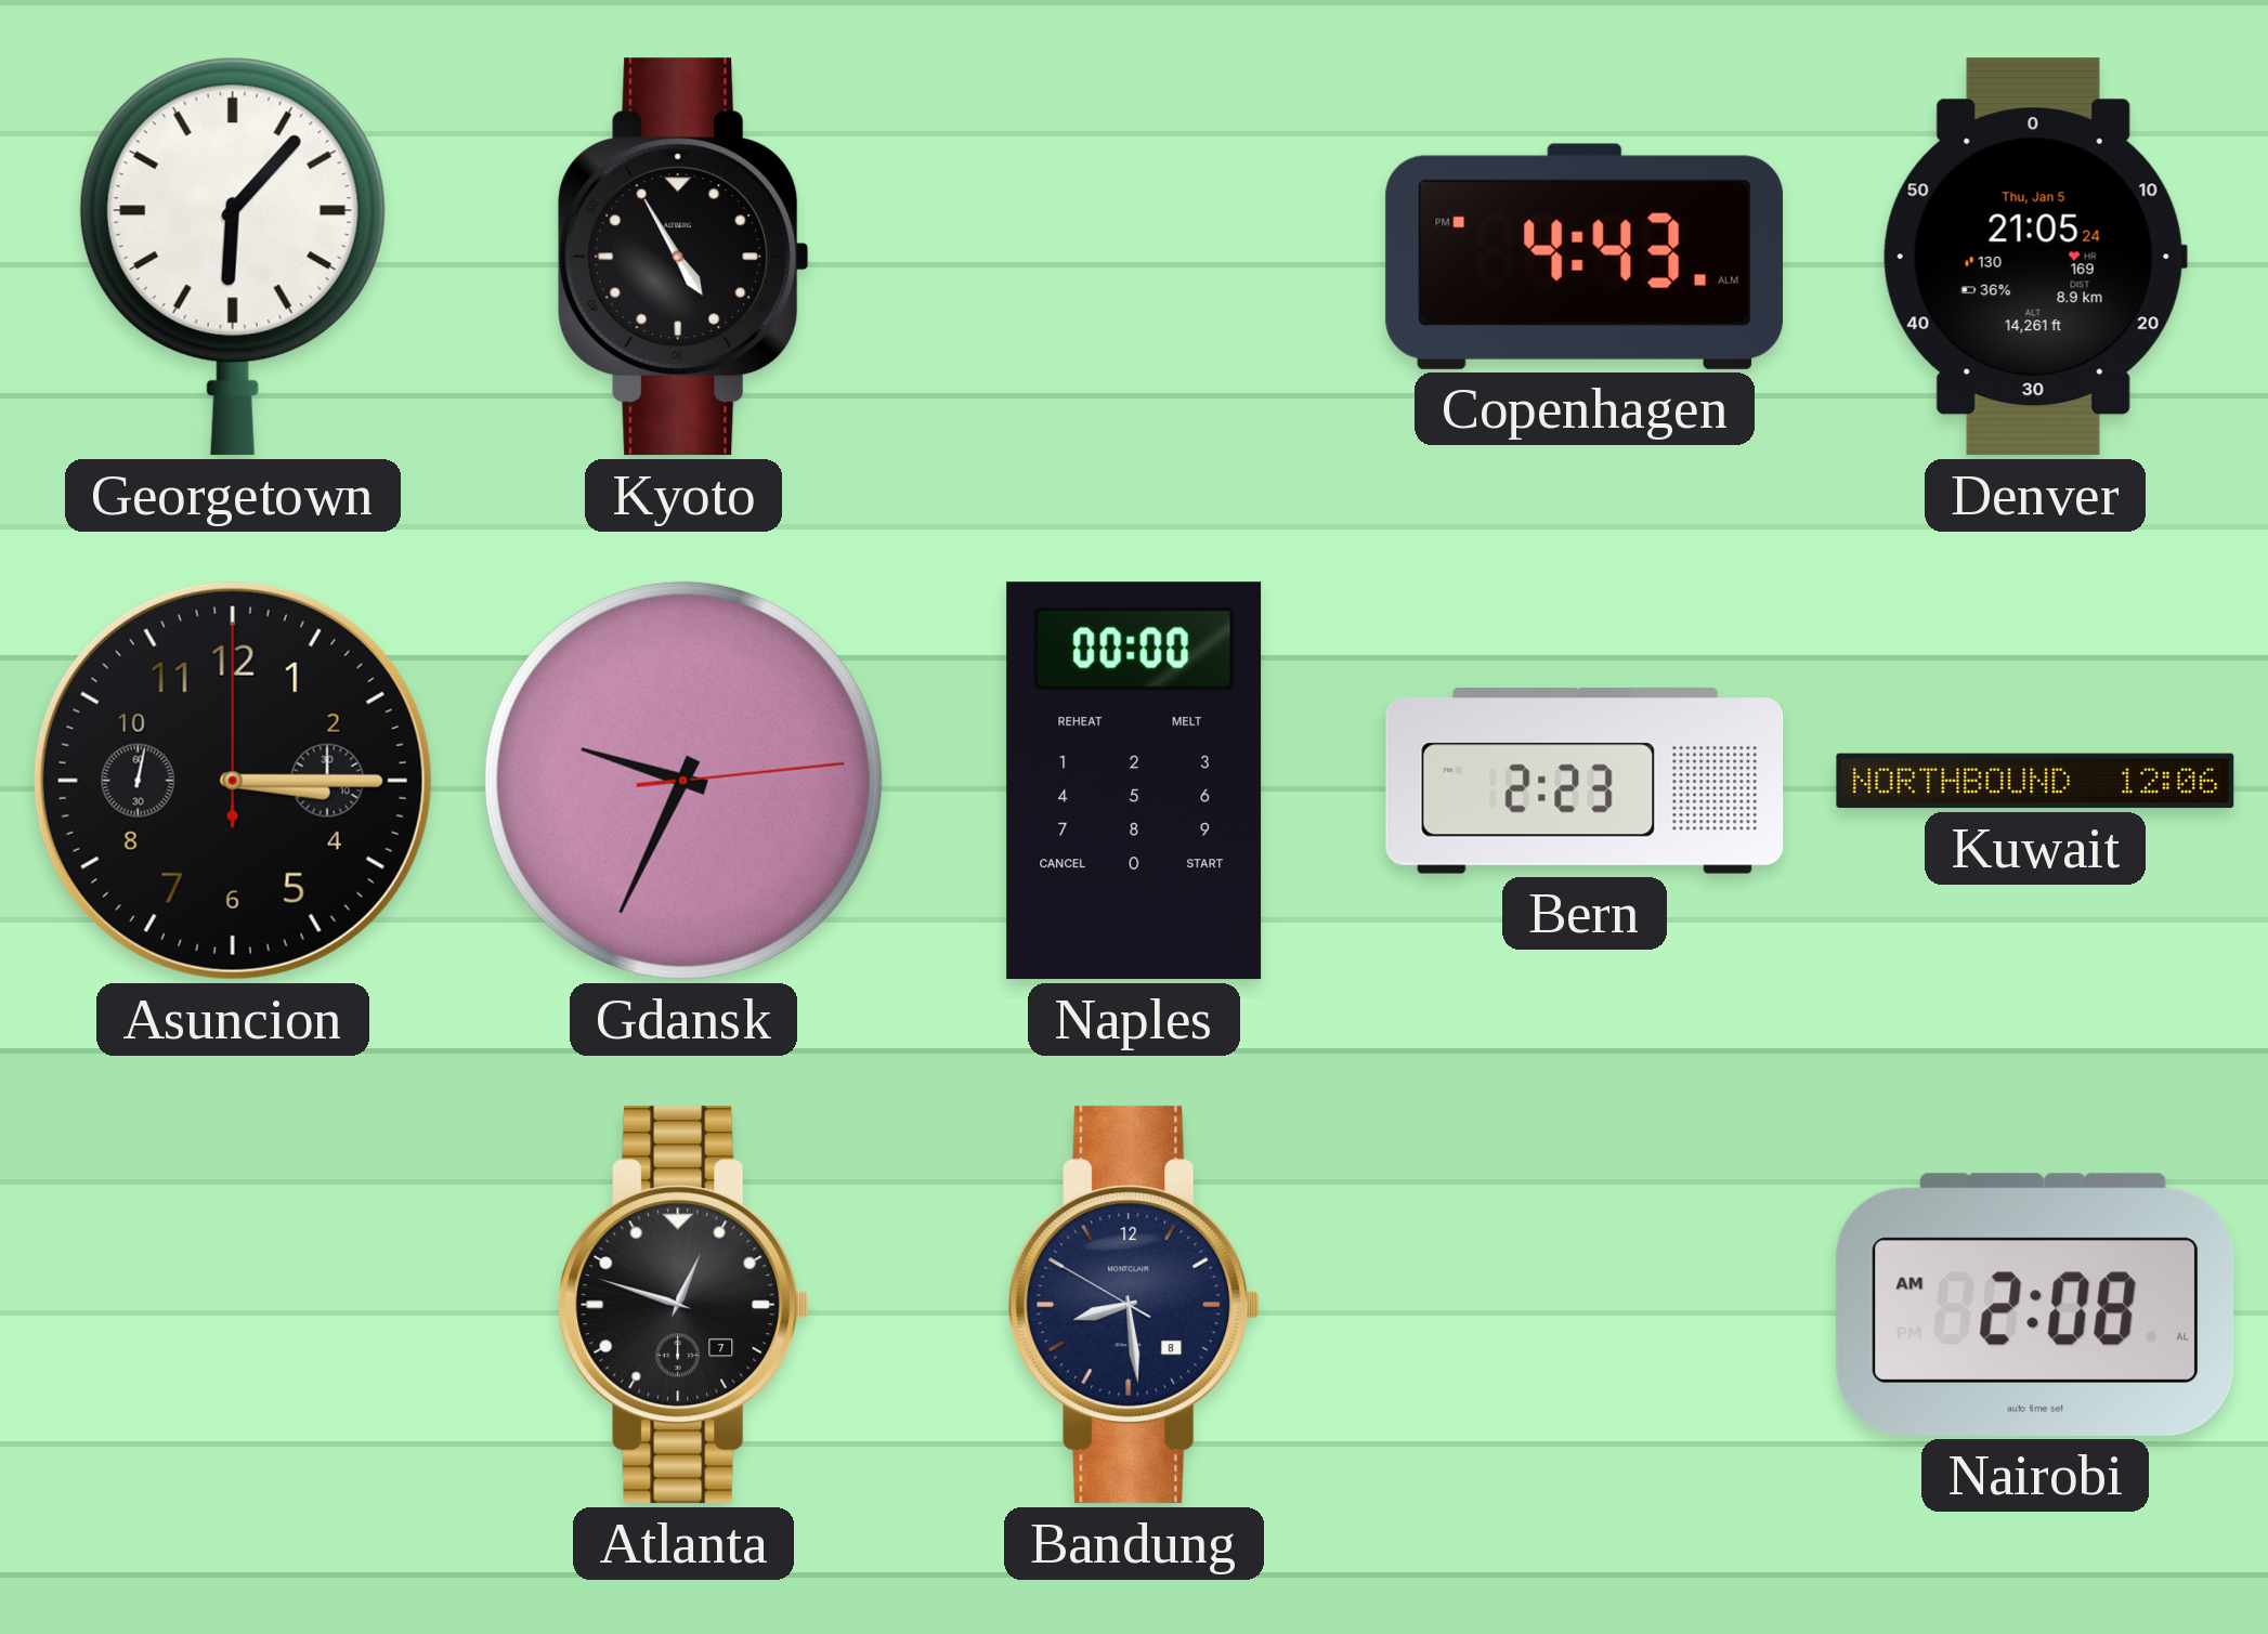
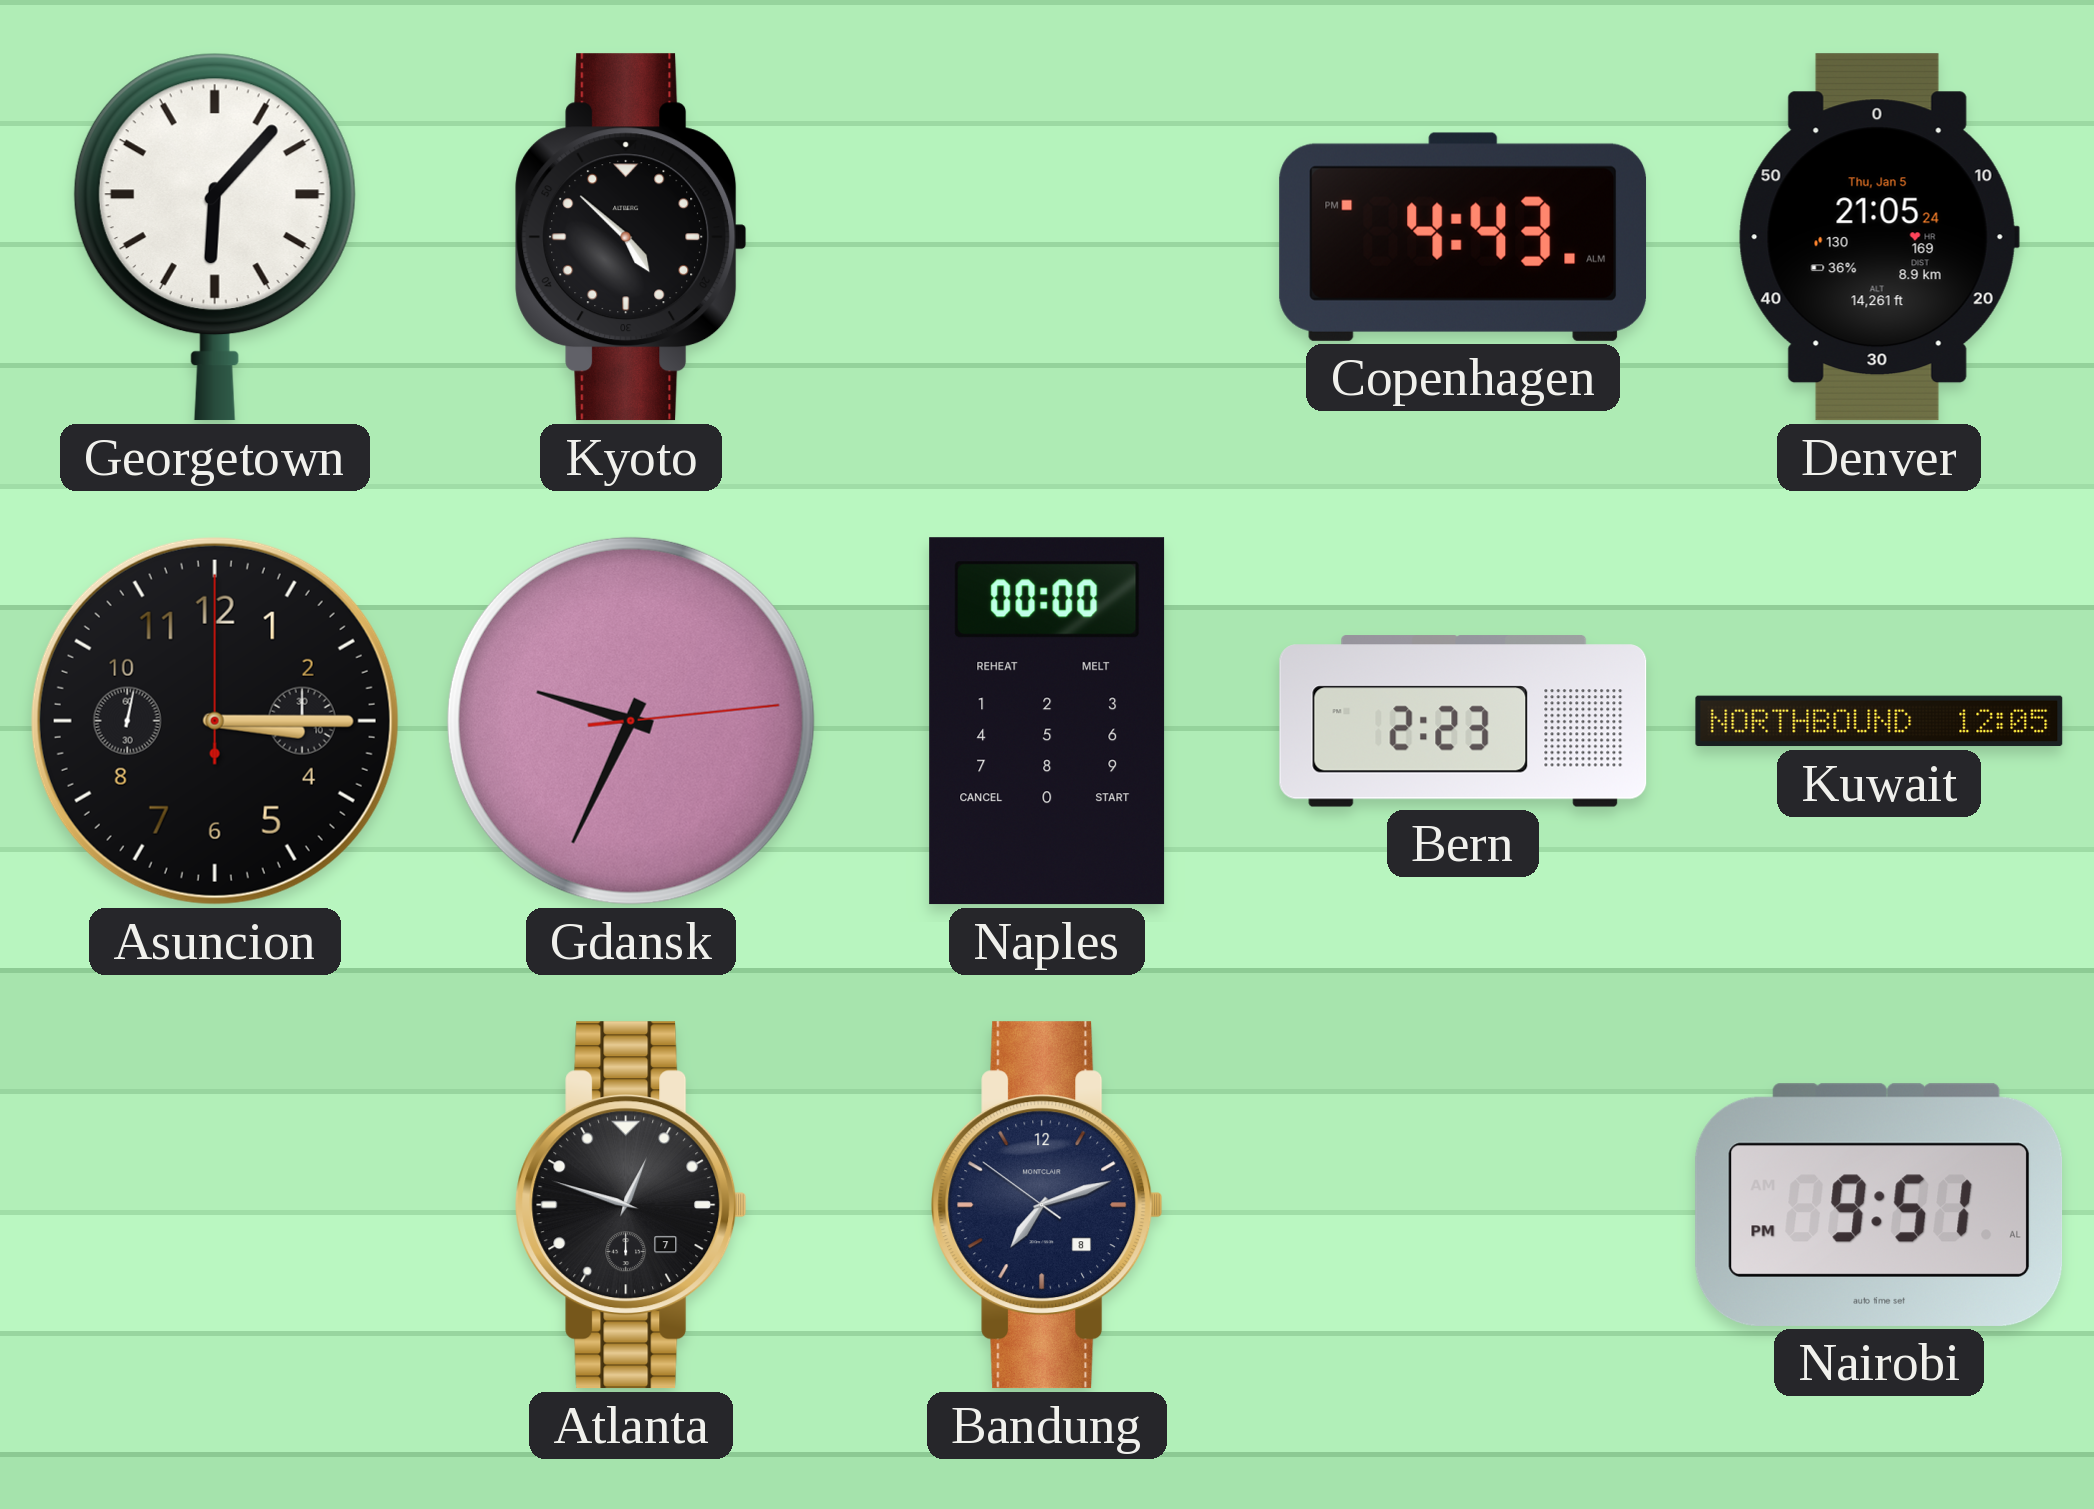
Kyoto: 4:55 -> 4:52
Kuwait: 12:06 -> 12:05
Bandung: 8:28 -> 7:11
Nairobi: 2:08 -> 9:51
